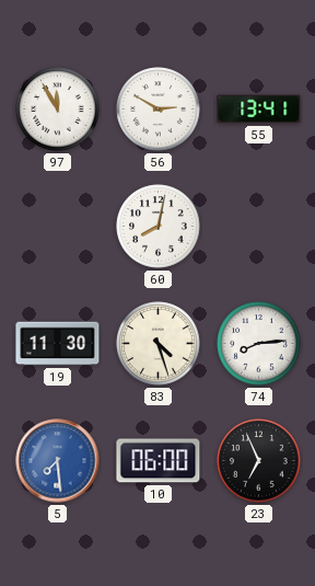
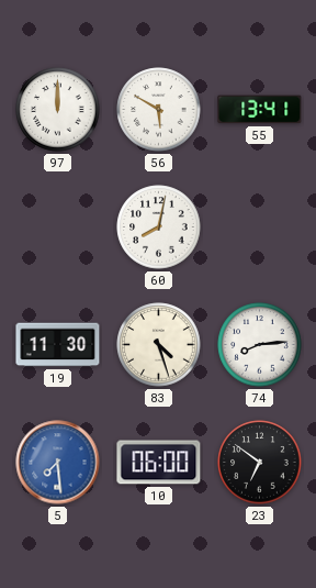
97: 11:55 -> 12:00
56: 2:50 -> 5:50
23: 6:56 -> 6:51
